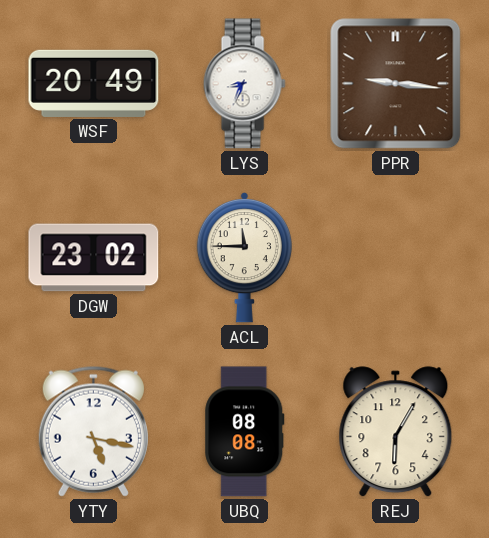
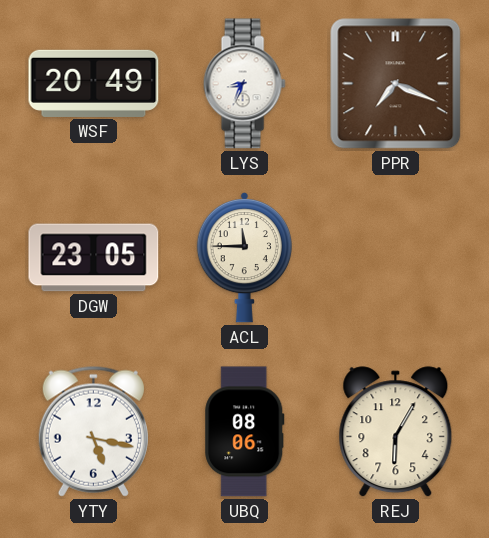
PPR: 9:16 -> 7:19
DGW: 23:02 -> 23:05
UBQ: 08:08 -> 08:06
